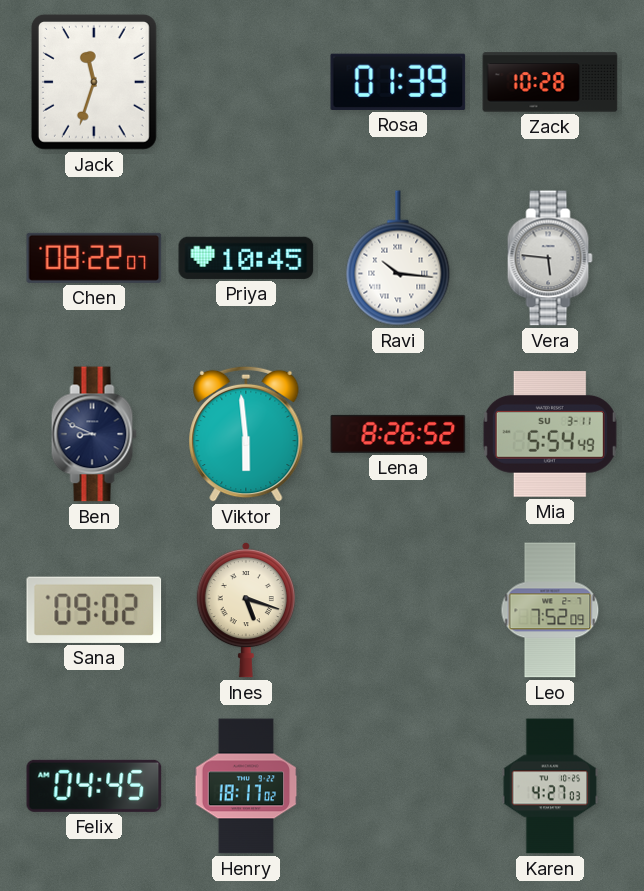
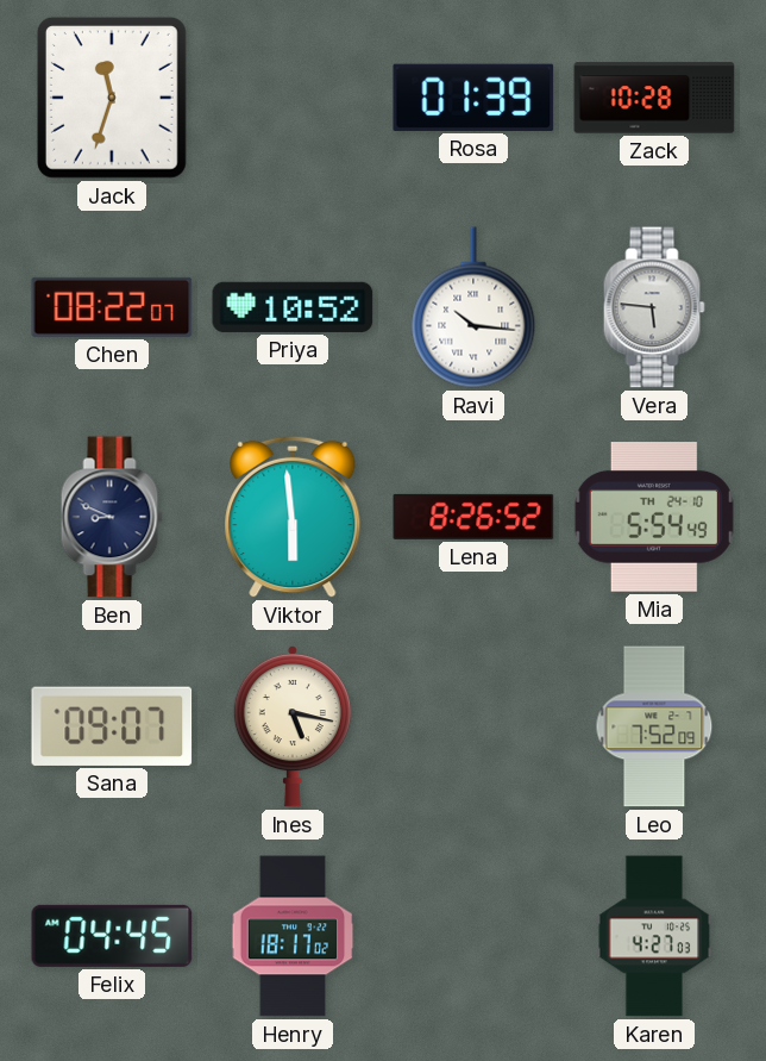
Priya: 10:45 -> 10:52
Mia date: SU 3-11 -> TH 24-10
Sana: 09:02 -> 09:07
Ines: 5:18 -> 5:17
